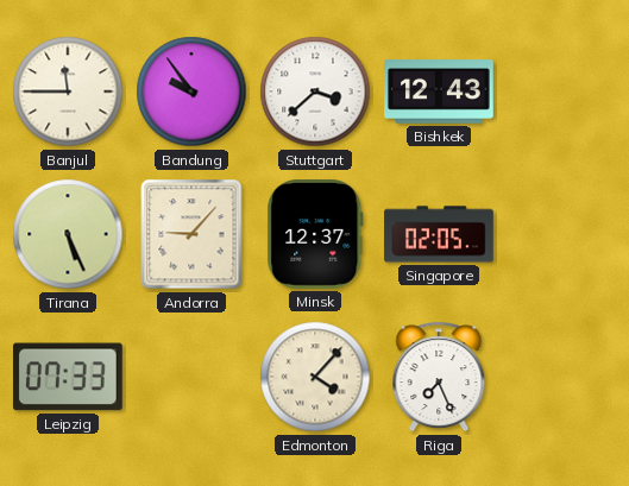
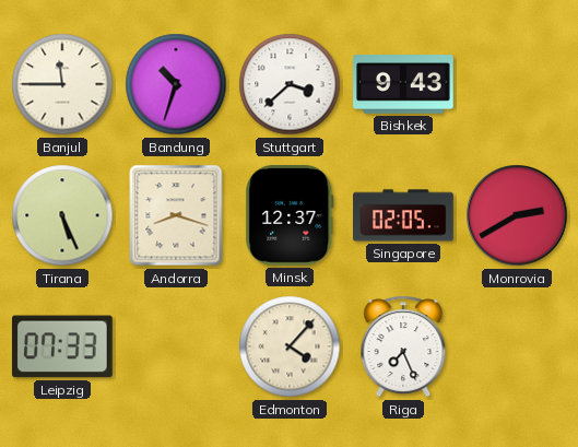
Bandung: 9:54 -> 10:33
Bishkek: 12:43 -> 9:43
Andorra: 9:07 -> 8:18
Monrovia: none -> 2:40
